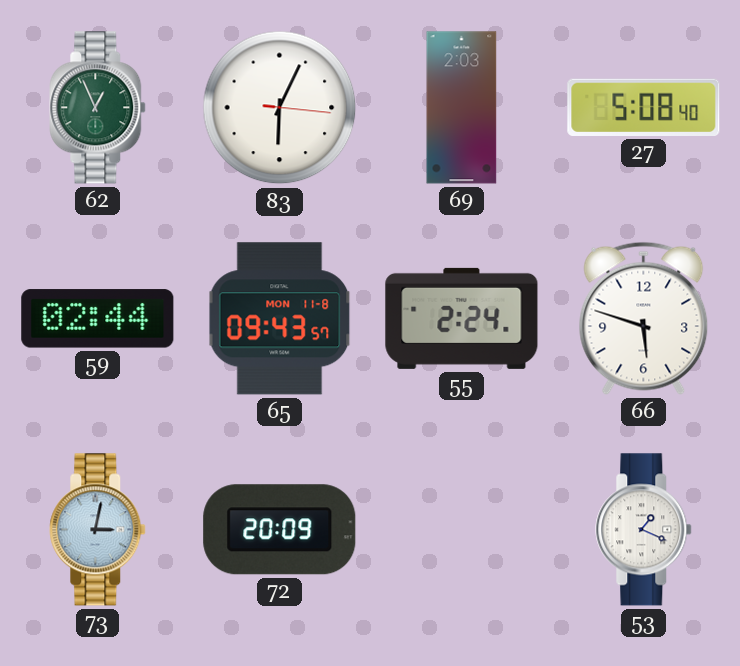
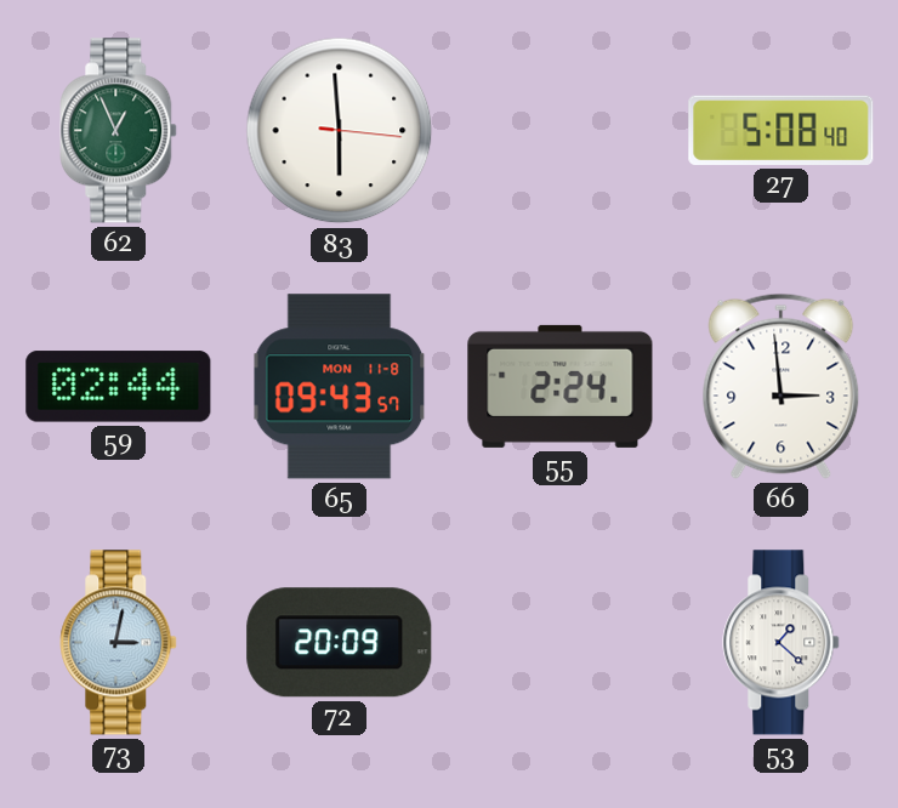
83: 6:04 -> 5:59
69: 2:03 -> none
66: 5:48 -> 2:59
53: 1:19 -> 1:22
